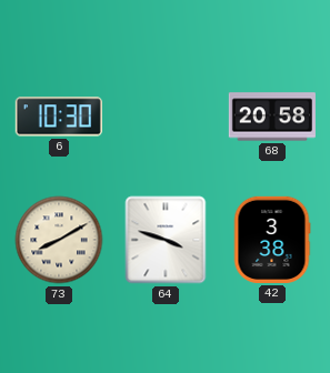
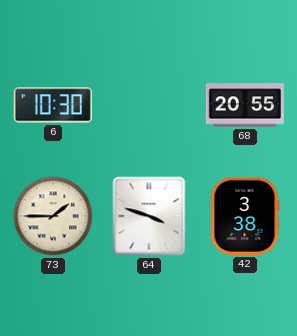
68: 20:58 -> 20:55
73: 8:10 -> 1:45
